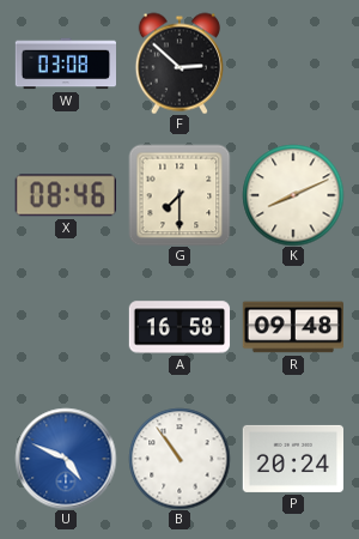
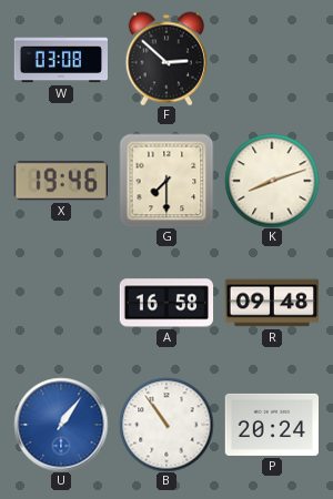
X: 08:46 -> 19:46
K: 8:11 -> 8:12
U: 4:49 -> 1:06
